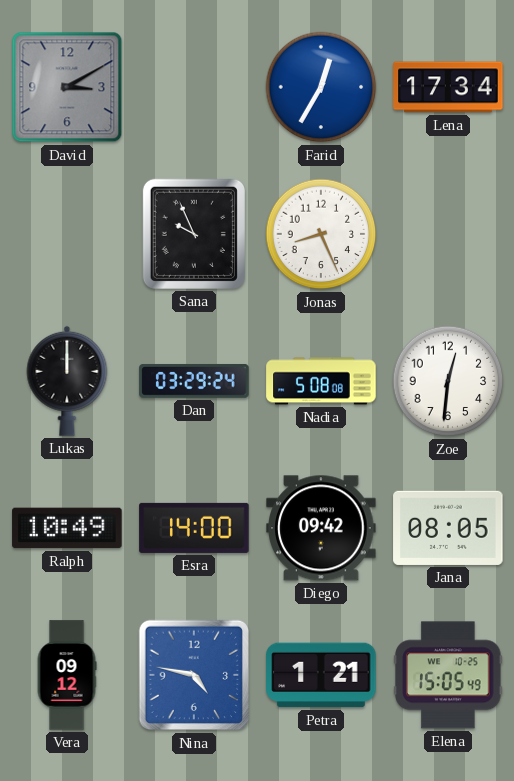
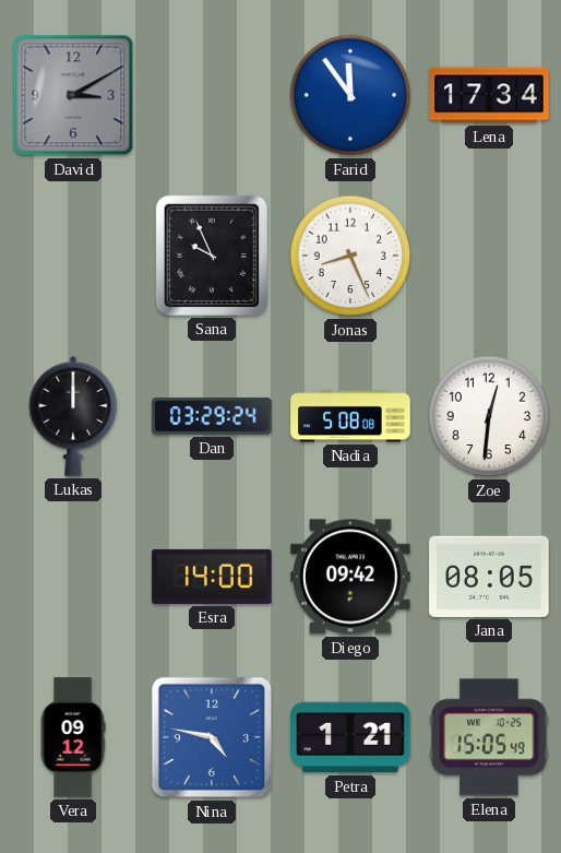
Farid: 12:35 -> 11:54
Ralph: 10:49 -> none
